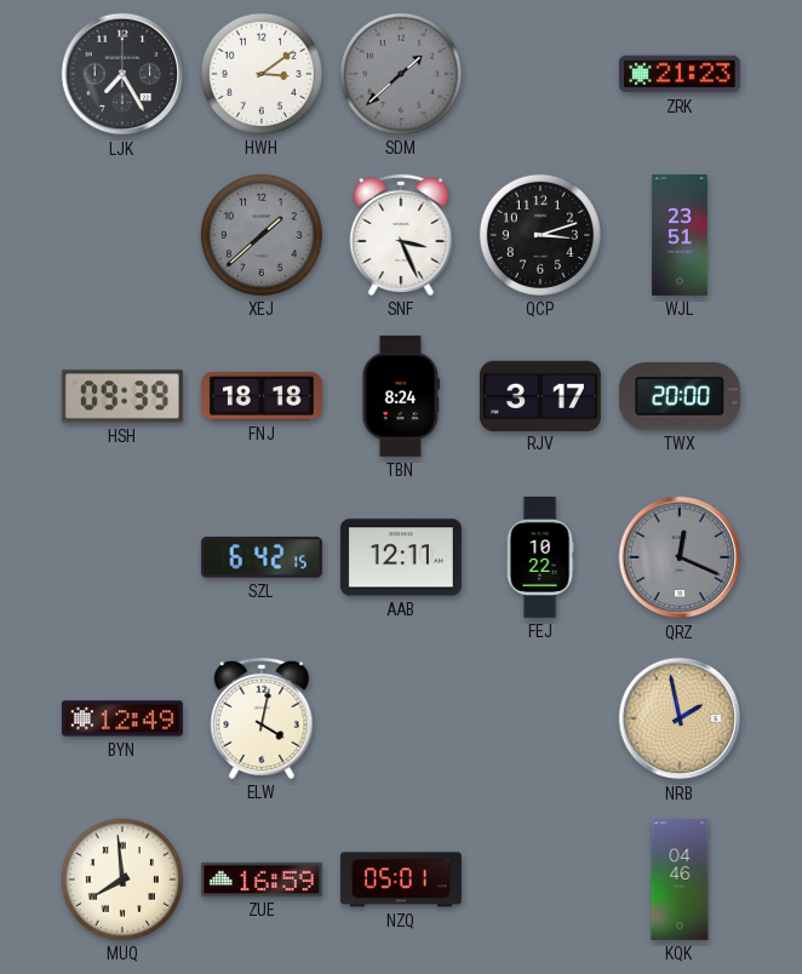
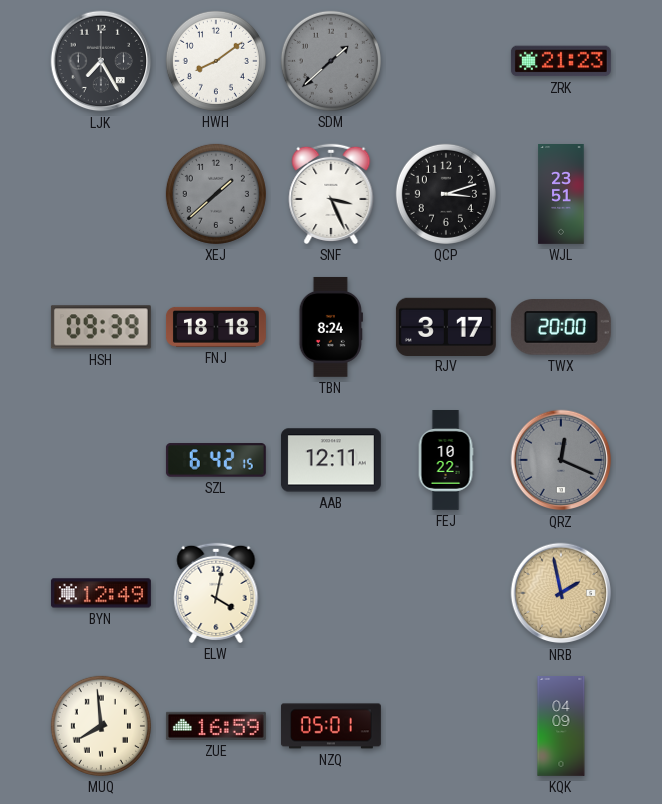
HWH: 3:09 -> 8:09
KQK: 04:46 -> 04:09
